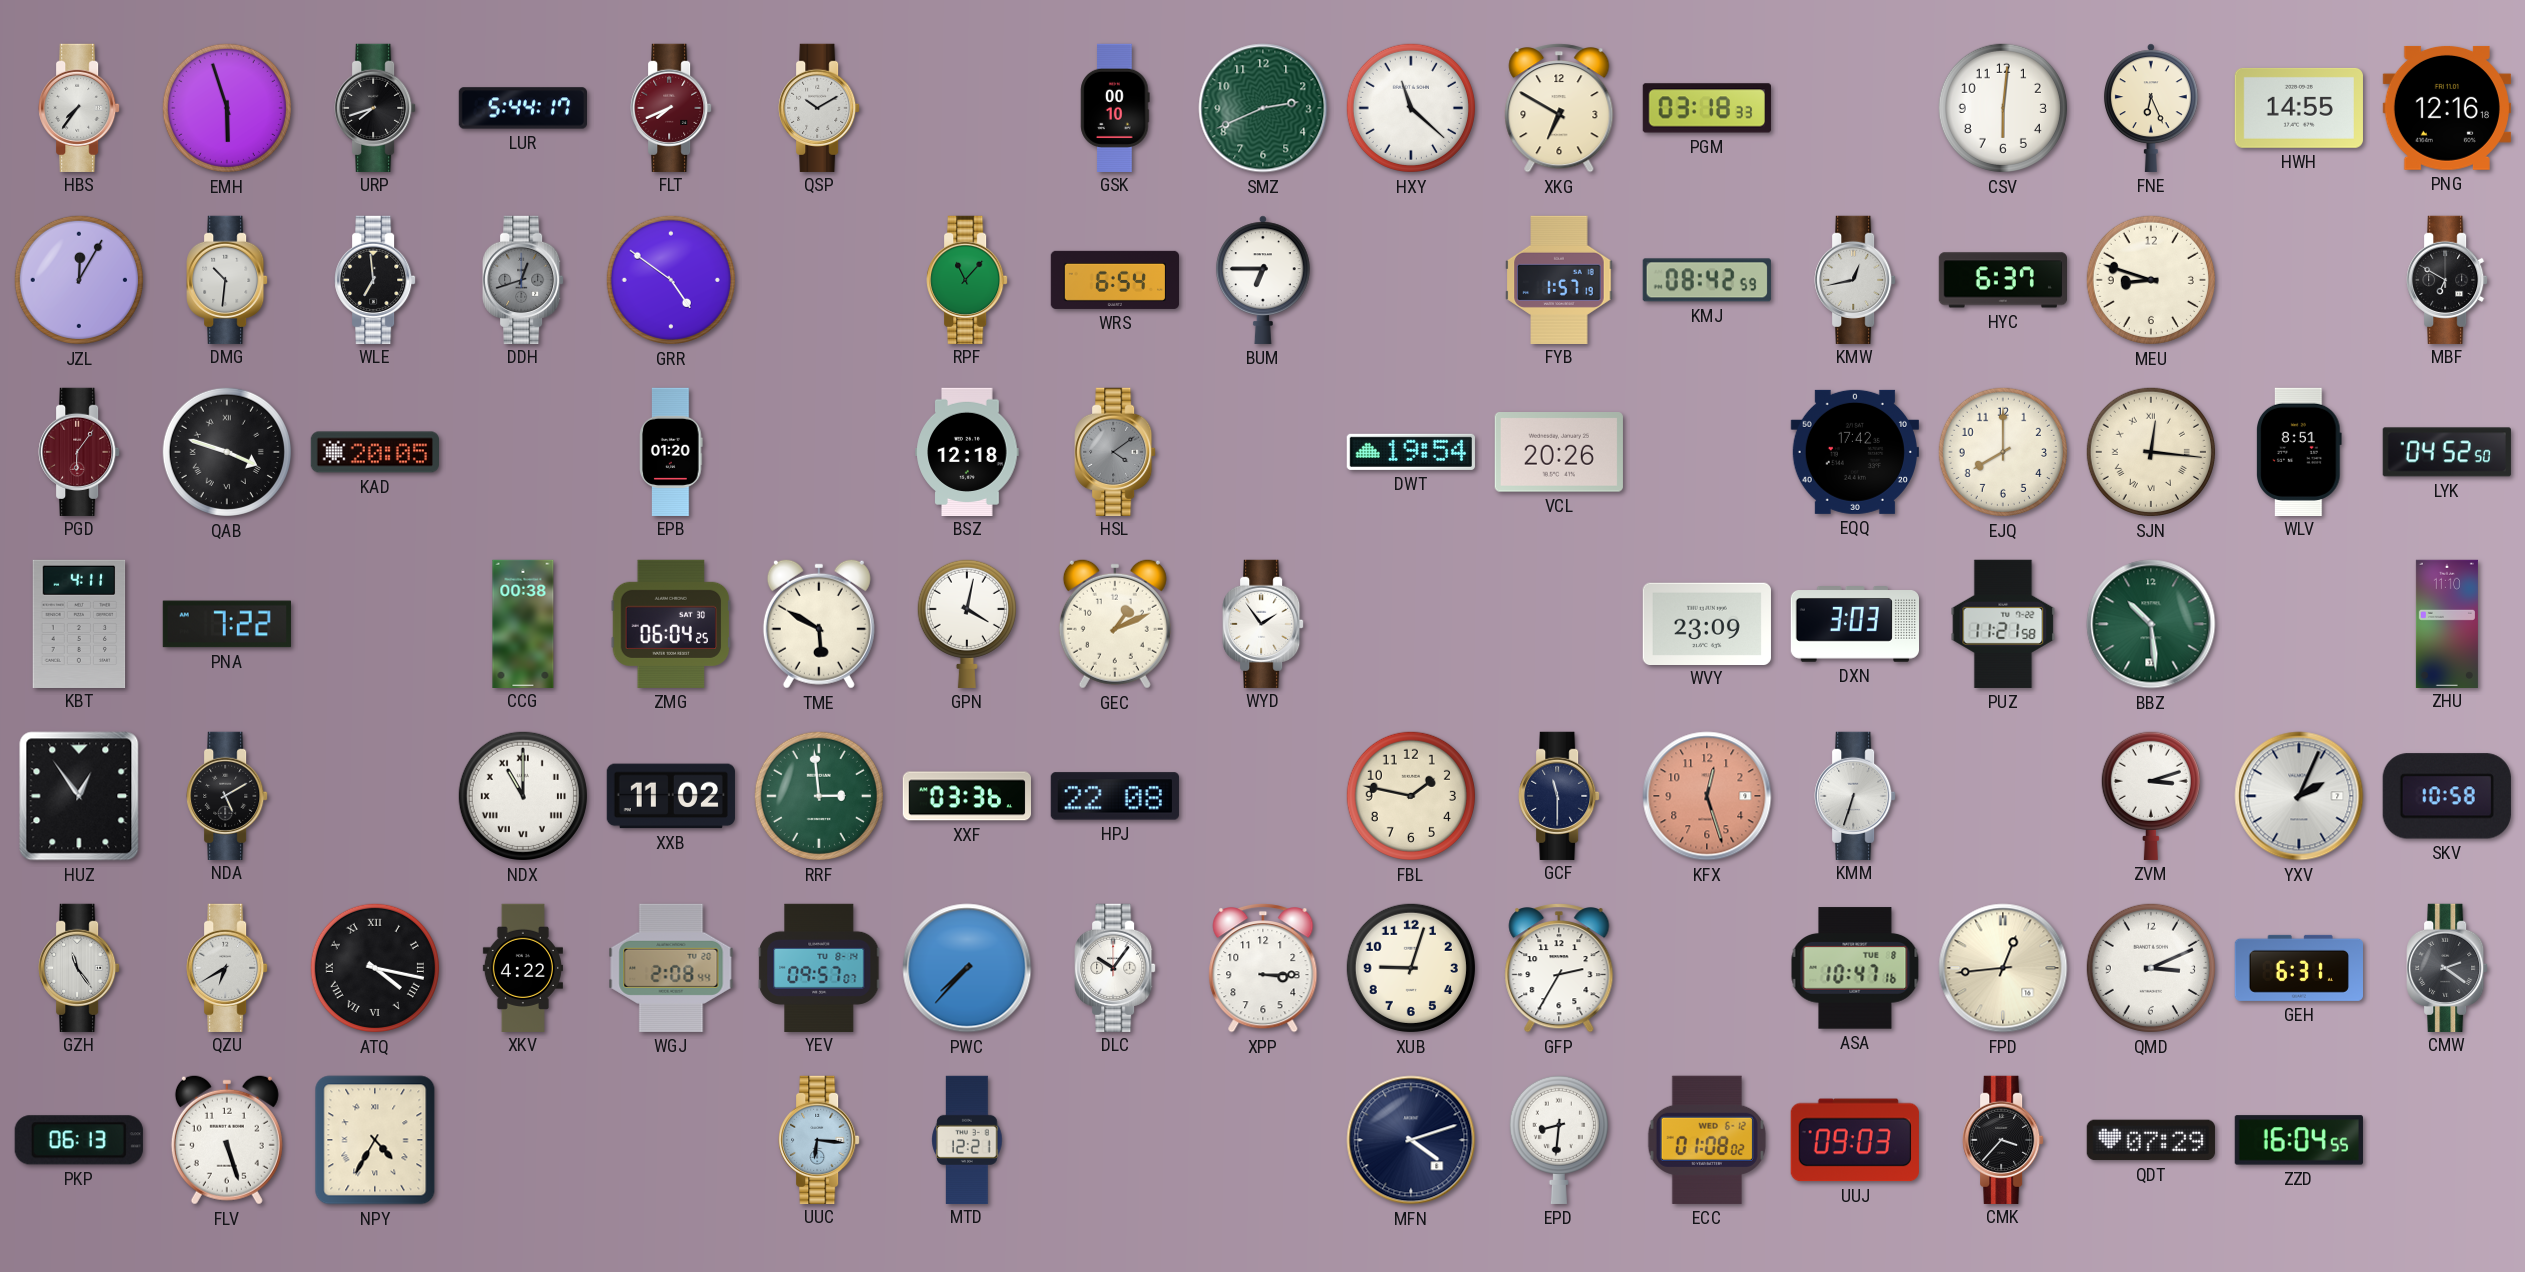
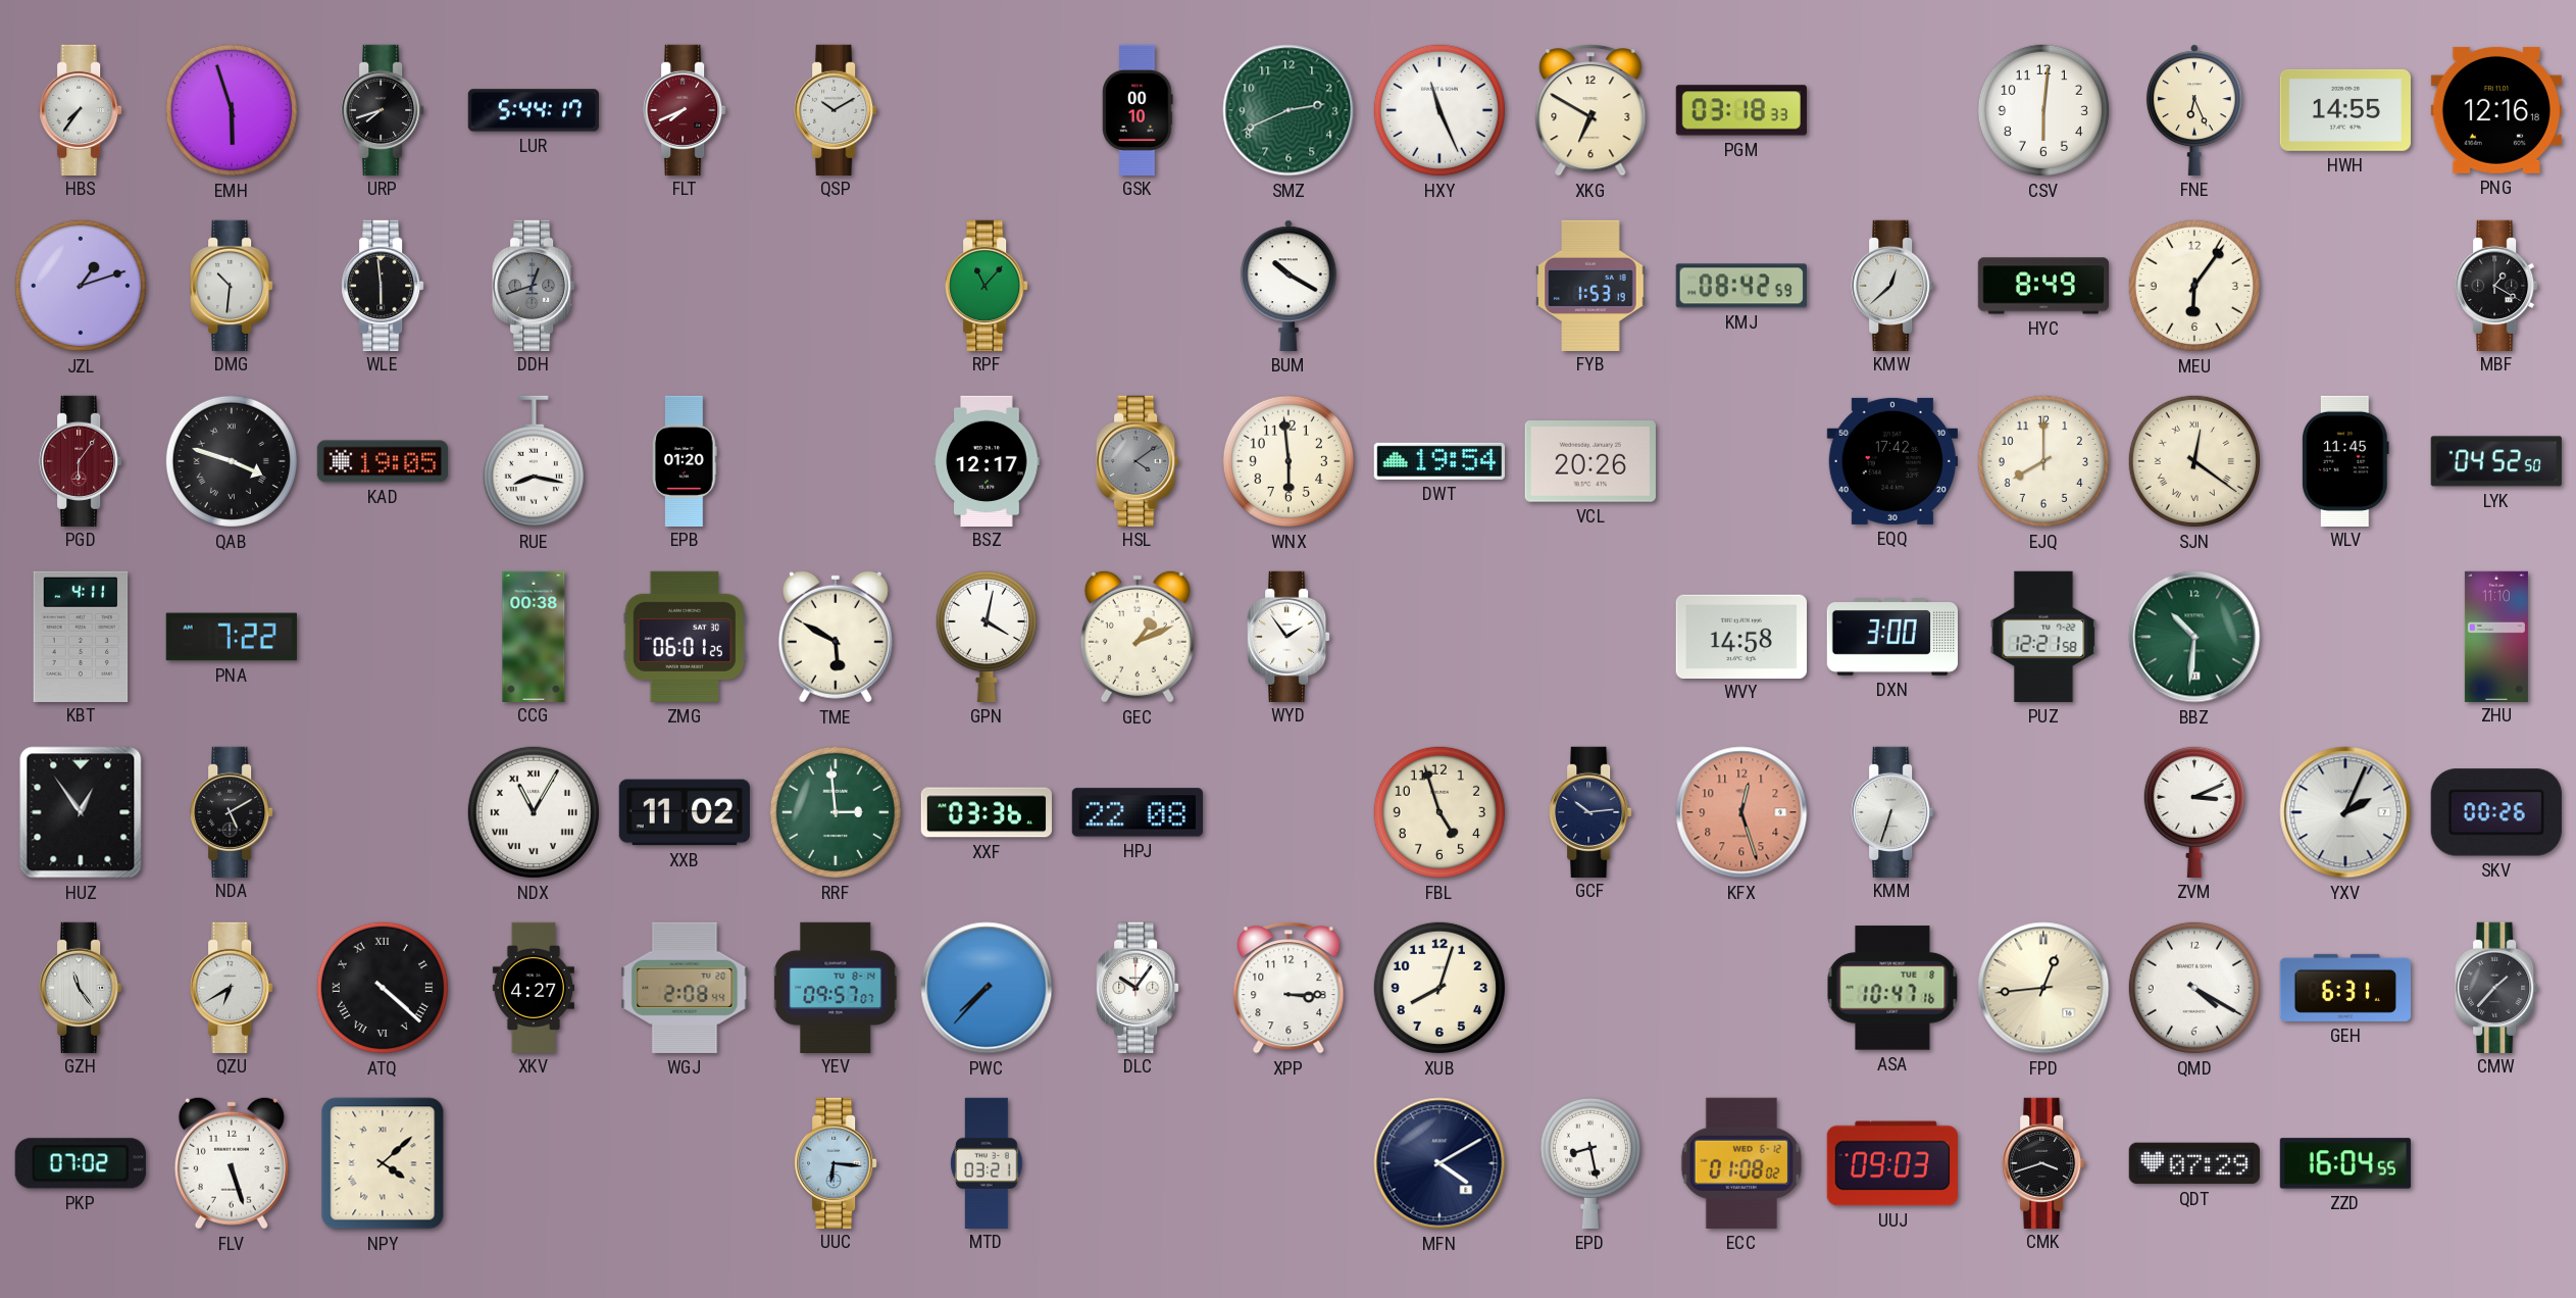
HXY: 11:22 -> 11:26
JZL: 12:05 -> 1:12
WLE: 6:59 -> 5:59
GRR: 4:51 -> none
WRS: 6:54 -> none
BUM: 6:45 -> 10:20
FYB: 1:57 -> 1:53
KMW: 12:43 -> 12:38
HYC: 6:37 -> 8:49
MEU: 8:48 -> 6:06
MBF: 6:50 -> 1:20
KAD: 20:05 -> 19:05
RUE: none -> 8:17
BSZ: 12:18 -> 12:17
WNX: none -> 5:59
SJN: 12:16 -> 12:21
WLV: 8:51 -> 11:45
ZMG: 06:04 -> 06:01
WVY: 23:09 -> 14:58
DXN: 3:03 -> 3:00
PUZ: 11:21 -> 12:21
BBZ: 10:29 -> 10:31
NDX: 11:00 -> 11:05
FBL: 1:47 -> 4:57
GCF: 11:30 -> 10:14
ZVM: 3:12 -> 3:11
SKV: 10:58 -> 00:26
ATQ: 4:17 -> 4:22
XKV: 4:22 -> 4:27
XUB: 9:03 -> 8:03
GFP: 2:35 -> none
QMD: 3:11 -> 4:20
CMW: 2:21 -> 1:37
PKP: 06:13 -> 07:02
NPY: 4:35 -> 4:08
MTD: 12:21 -> 03:21
MFN: 4:12 -> 4:10
EPD: 8:31 -> 8:28
CMK: 3:37 -> 3:42
